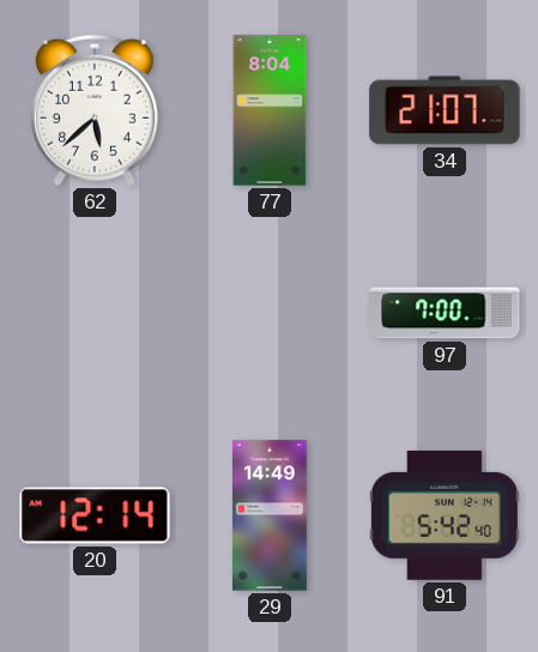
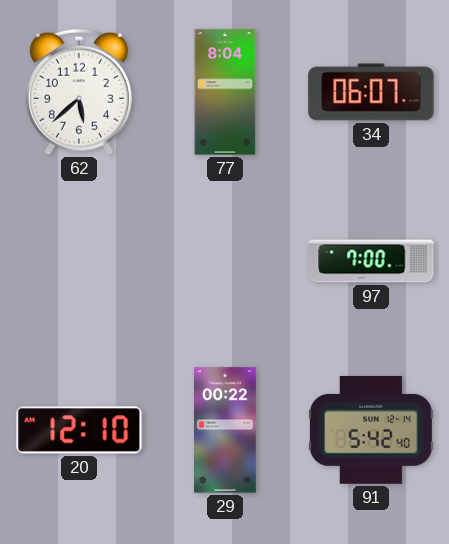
34: 21:07 -> 06:07
20: 12:14 -> 12:10
29: 14:49 -> 00:22
